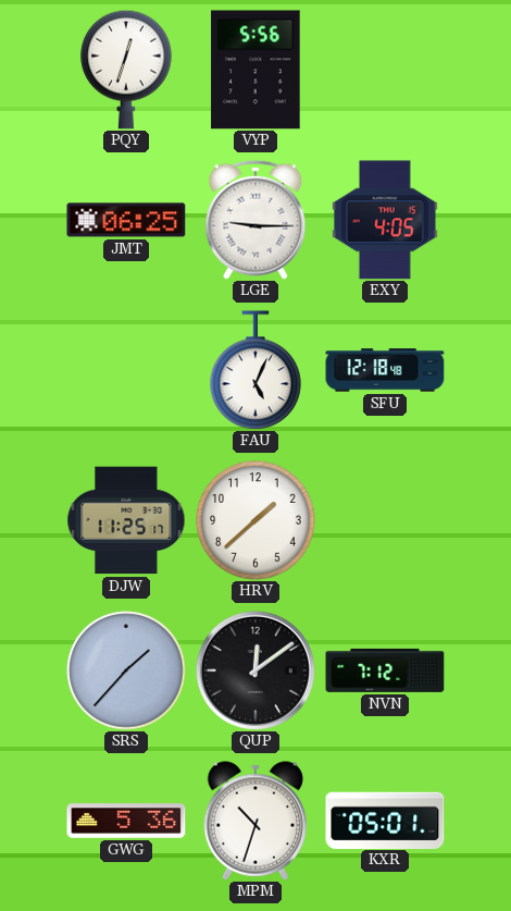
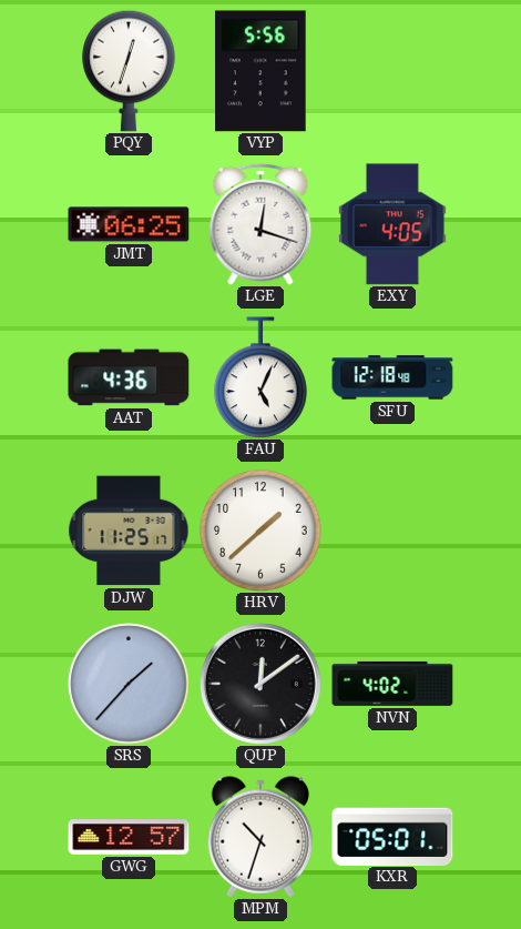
LGE: 9:15 -> 12:18
AAT: none -> 4:36
NVN: 7:12 -> 4:02
GWG: 5:36 -> 12:57
